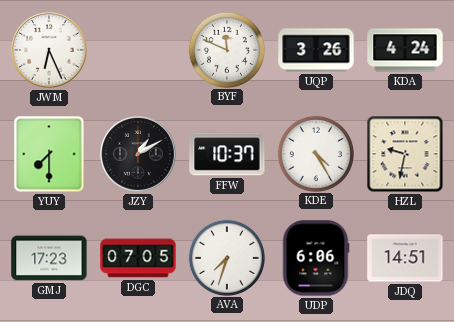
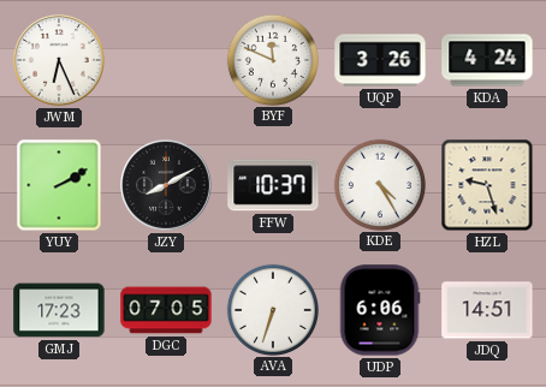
YUY: 7:30 -> 2:10
JZY: 1:10 -> 8:10
HZL: 9:32 -> 9:27
AVA: 7:33 -> 6:33
